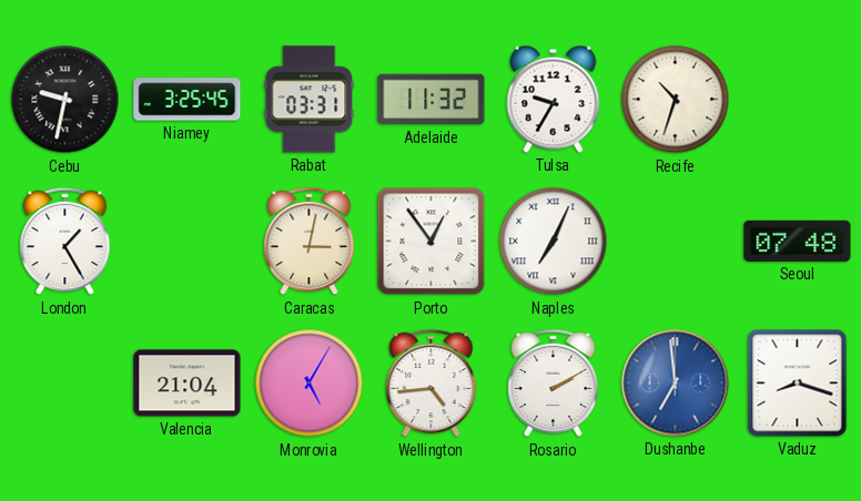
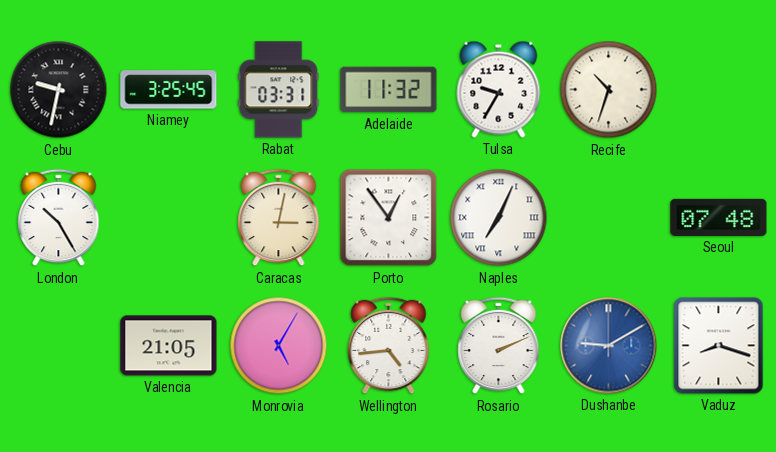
London: 1:25 -> 10:25
Valencia: 21:04 -> 21:05
Rosario: 2:10 -> 2:11
Dushanbe: 6:59 -> 9:10
